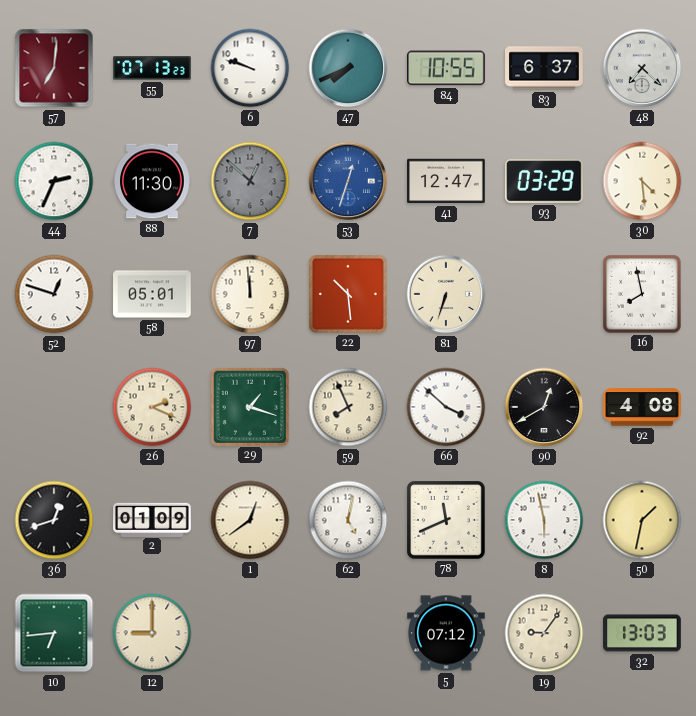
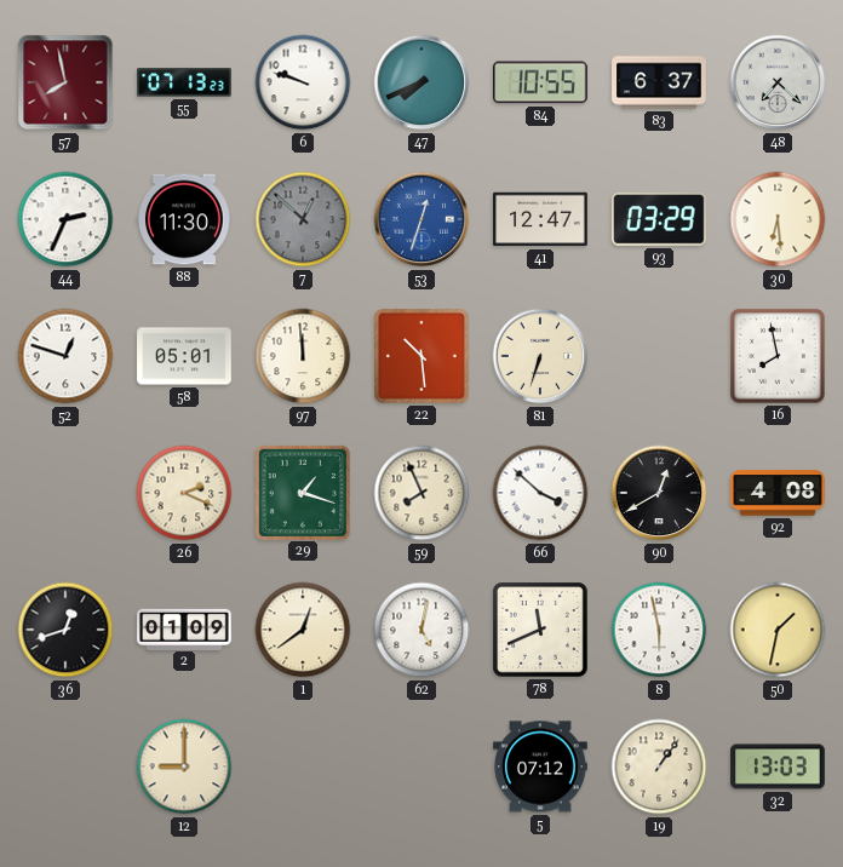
57: 7:01 -> 7:58
30: 4:29 -> 6:29
10: 6:44 -> none
19: 9:06 -> 1:06
